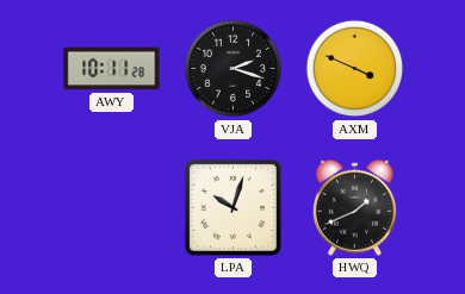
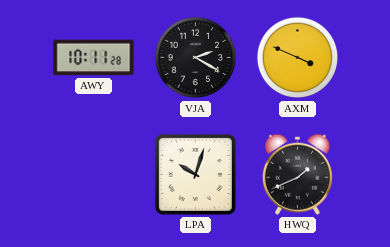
VJA: 2:18 -> 2:20
